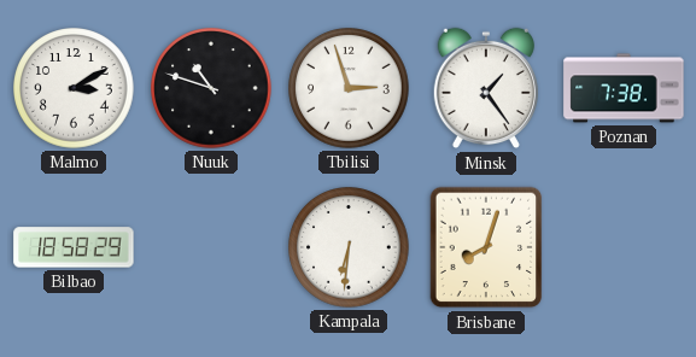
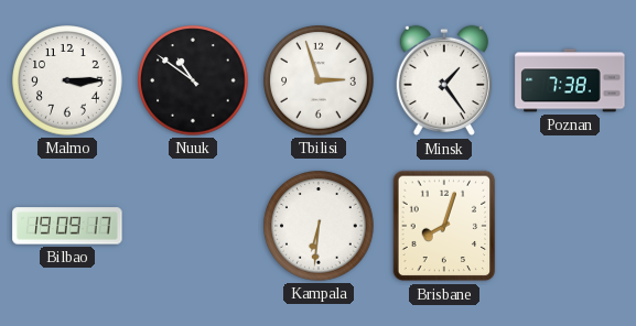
Malmo: 3:10 -> 3:15
Nuuk: 10:48 -> 10:51
Bilbao: 18:58 -> 19:09
